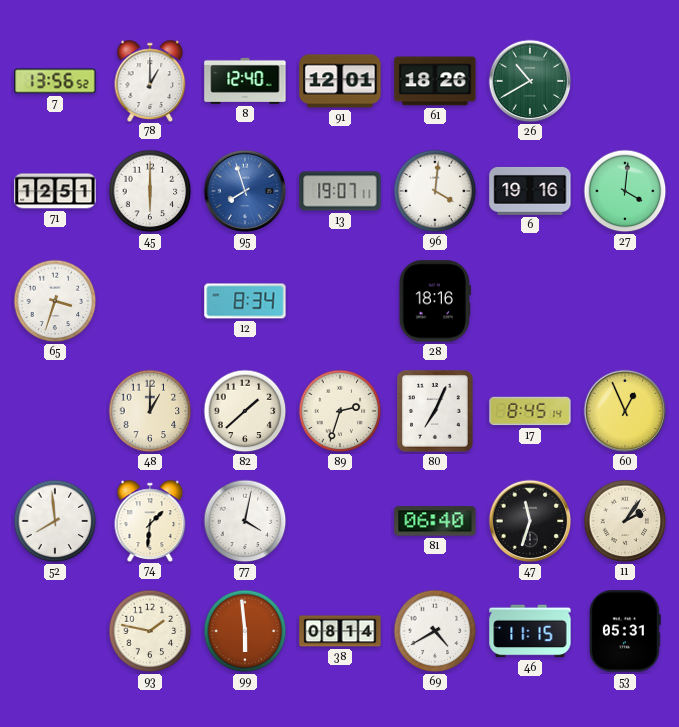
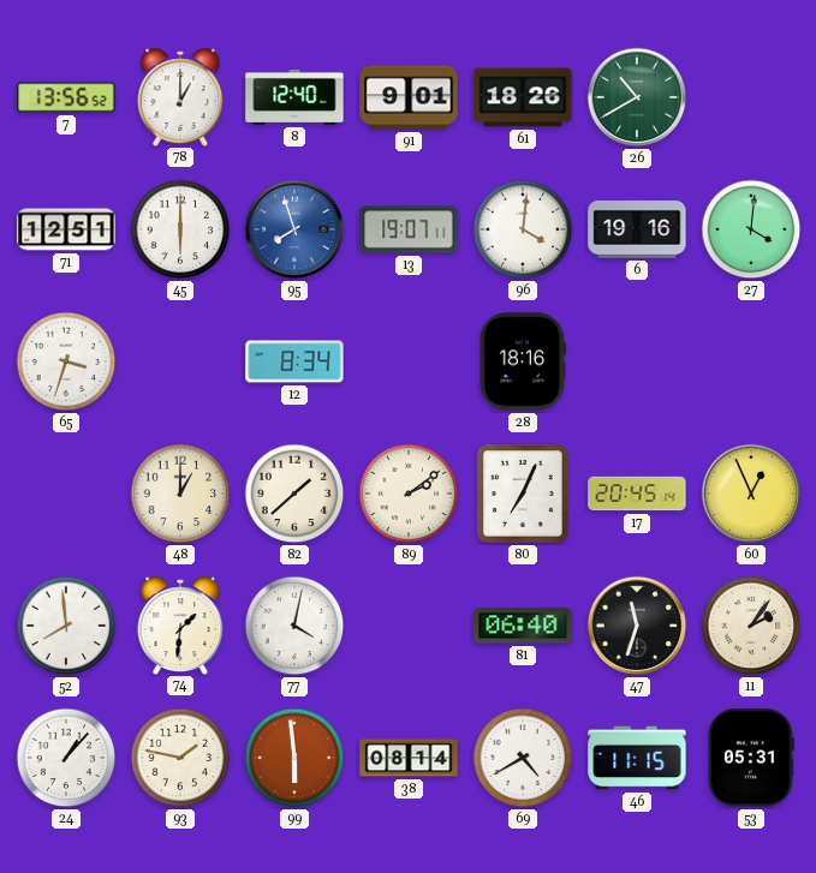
91: 12:01 -> 9:01
89: 2:33 -> 2:09
17: 8:45 -> 20:45
24: none -> 1:07
